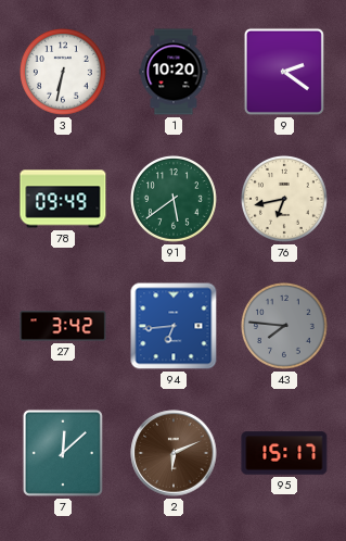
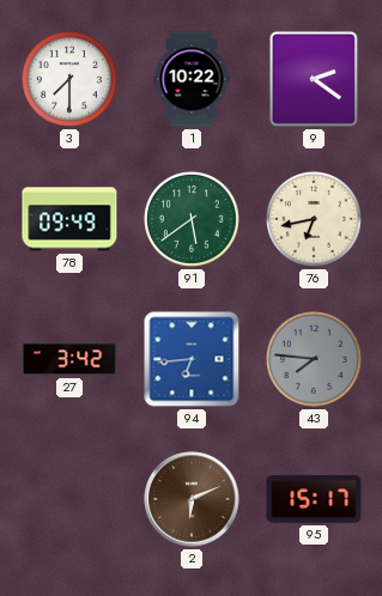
3: 6:32 -> 7:30
1: 10:20 -> 10:22
7: 12:08 -> none
